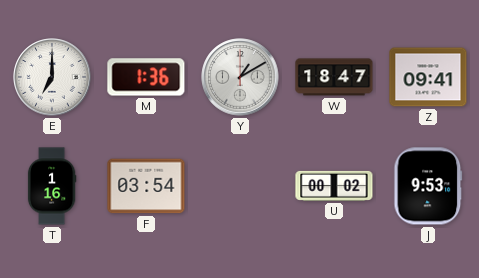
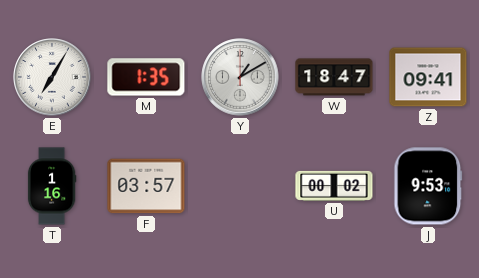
E: 7:00 -> 7:05
M: 1:36 -> 1:35
F: 03:54 -> 03:57
